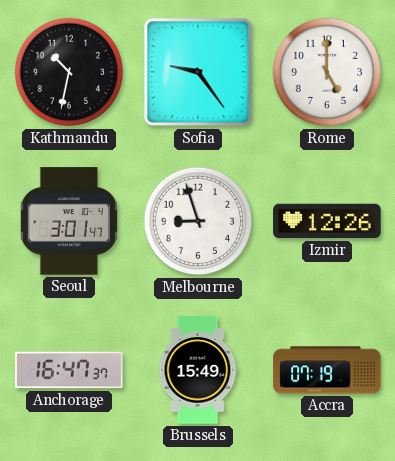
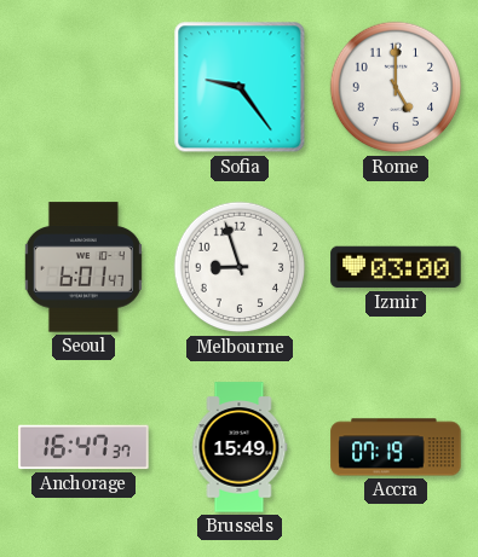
Kathmandu: 10:32 -> none
Seoul: 3:01 -> 6:01
Izmir: 12:26 -> 03:00
